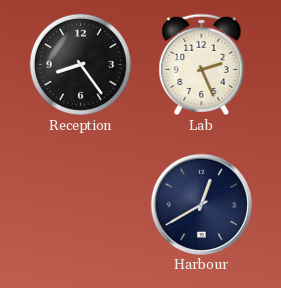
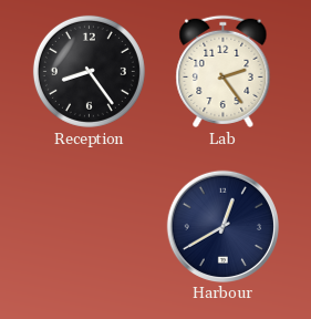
Lab: 2:26 -> 2:24
